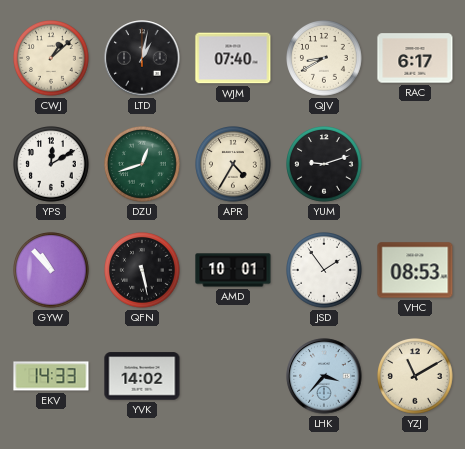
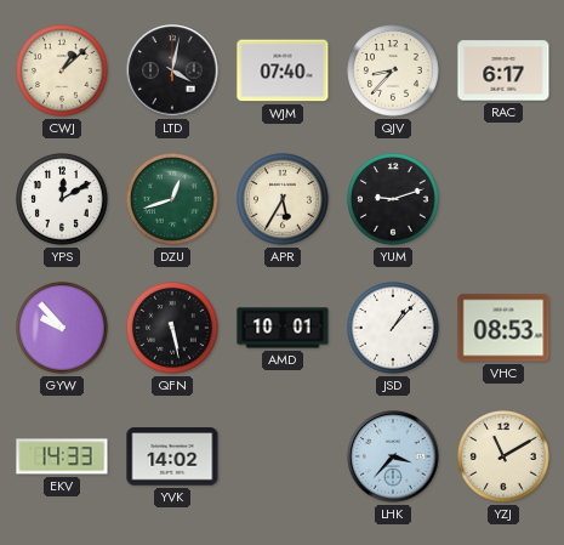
LTD: 1:02 -> 4:02
QJV: 8:40 -> 8:37
APR: 4:35 -> 5:35
GYW: 10:53 -> 9:53
JSD: 1:54 -> 1:07
